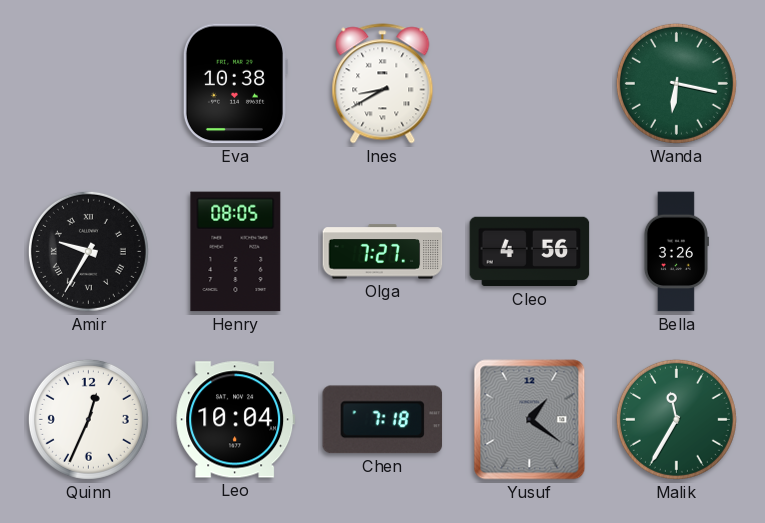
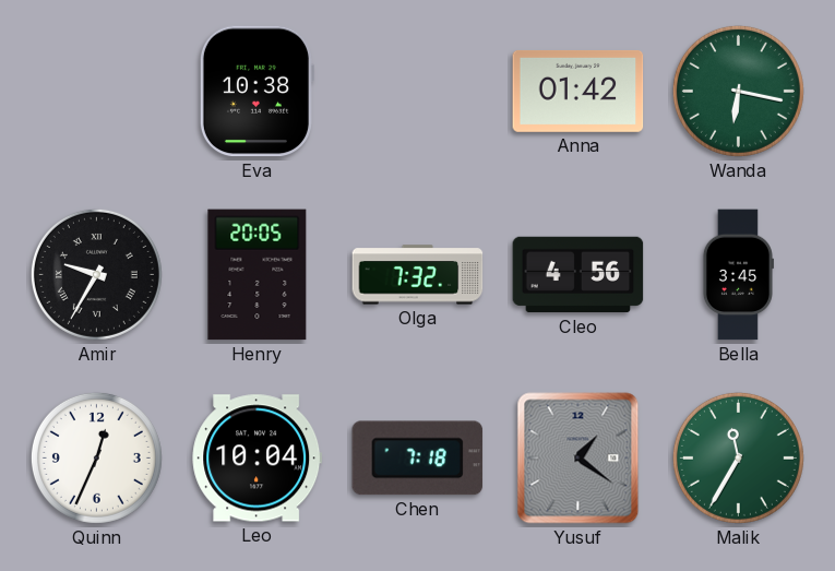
Ines: 8:40 -> none
Anna: none -> 01:42
Henry: 08:05 -> 20:05
Olga: 7:27 -> 7:32
Bella: 3:26 -> 3:45
